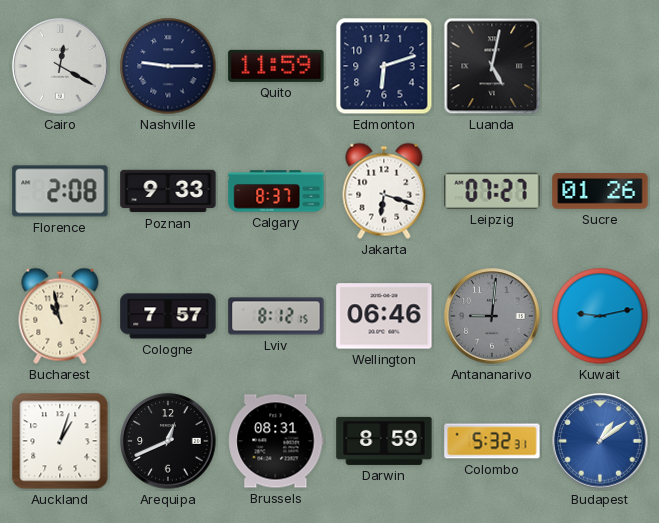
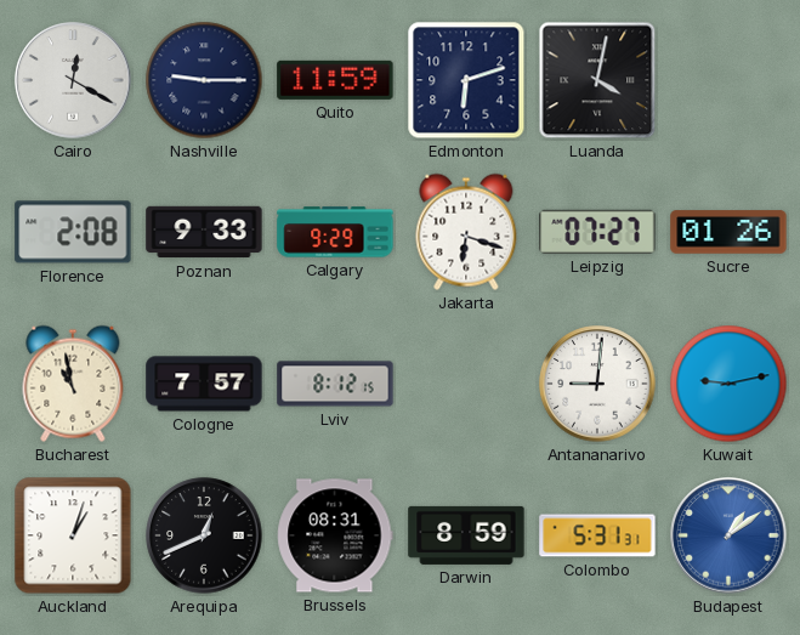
Luanda: 5:02 -> 4:02
Calgary: 8:37 -> 9:29
Wellington: 06:46 -> none
Antananarivo dial: grey -> white
Colombo: 5:32 -> 5:31
